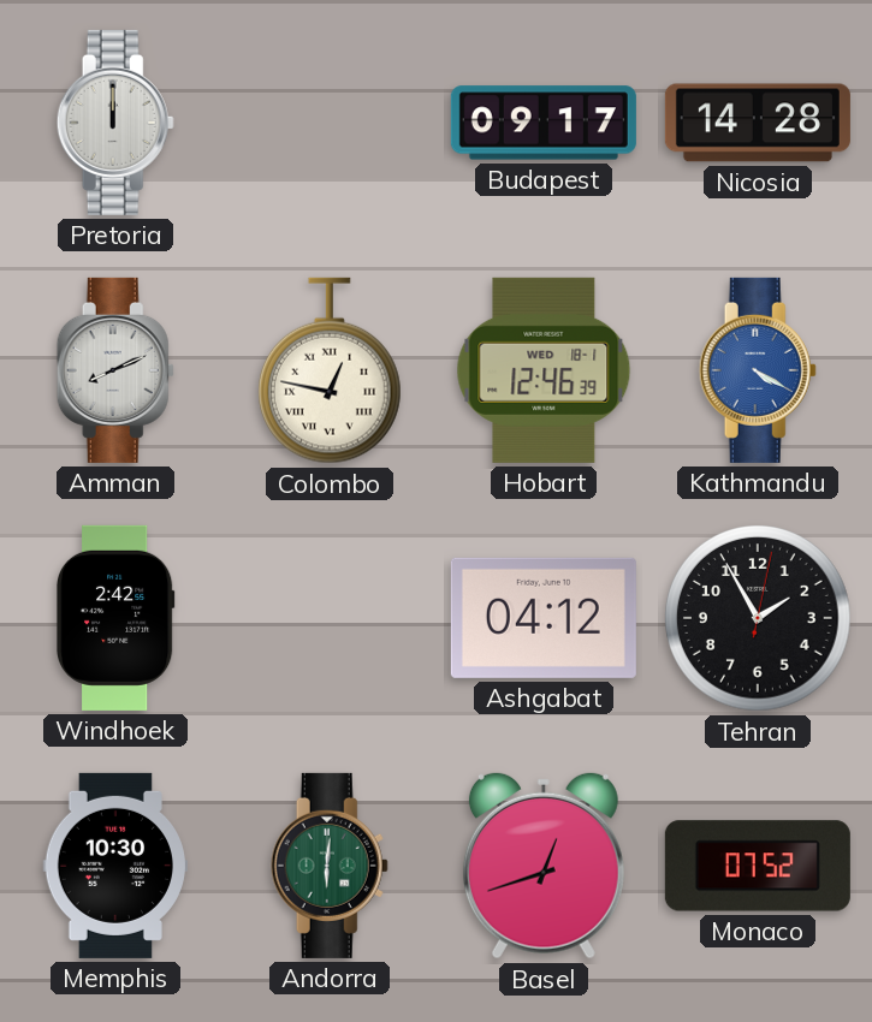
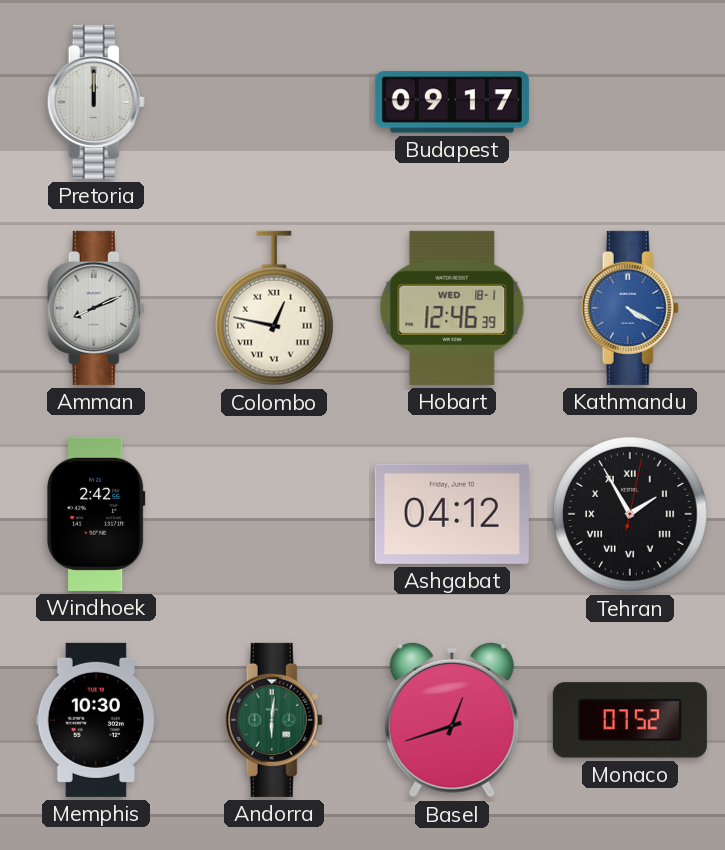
Nicosia: 14:28 -> none
Tehran numerals: Arabic -> Roman
